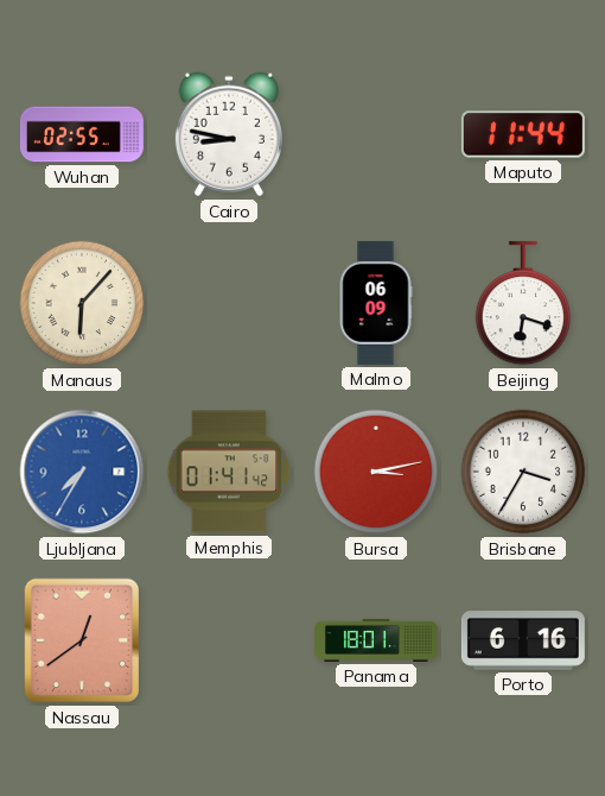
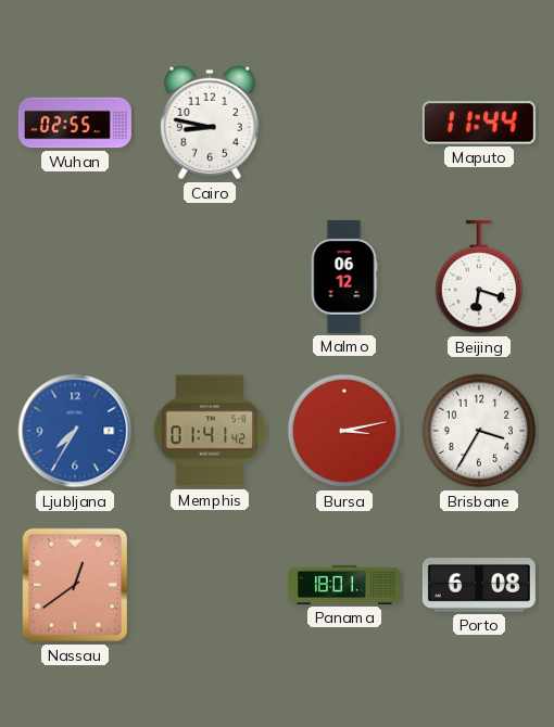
Manaus: 6:07 -> none
Malmo: 06:09 -> 06:12
Porto: 6:16 -> 6:08
